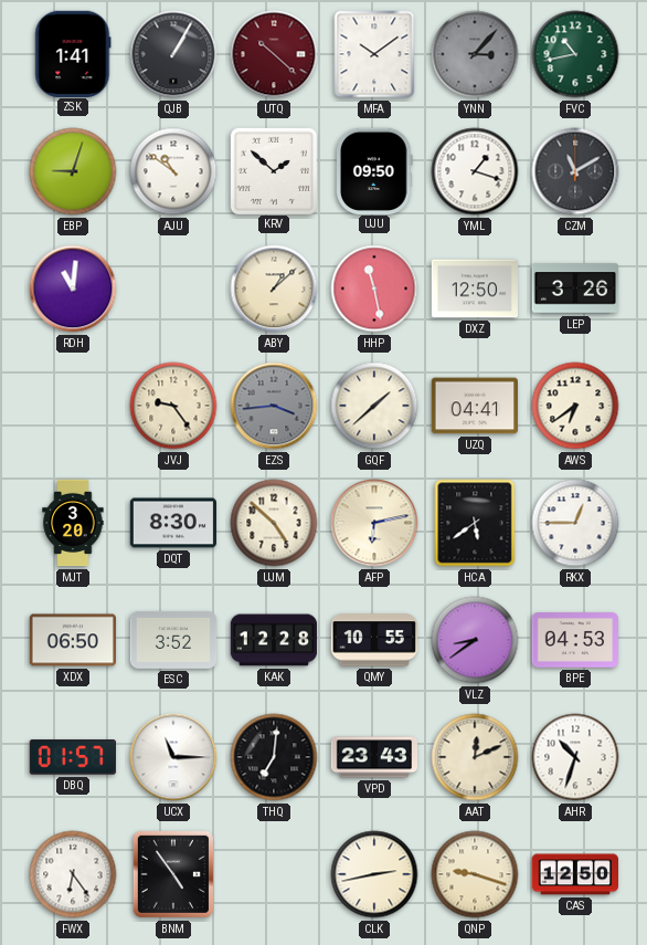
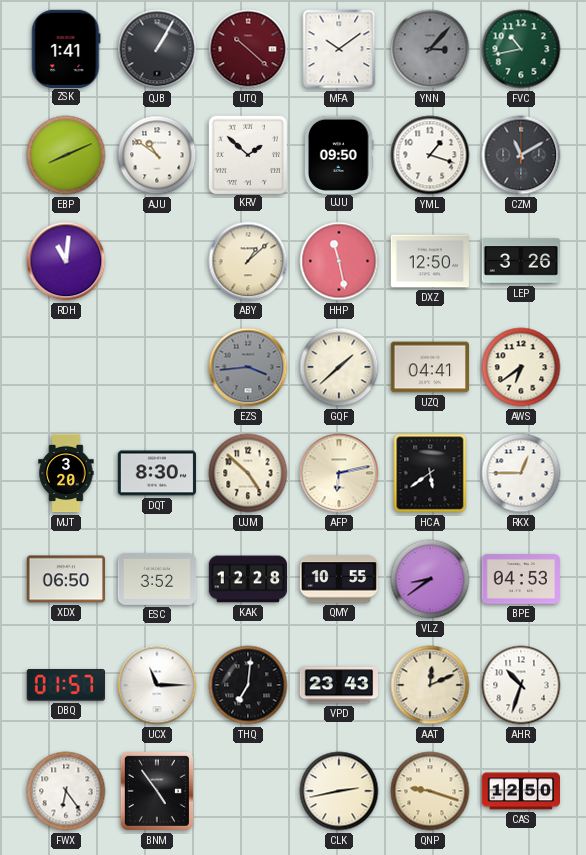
EBP: 9:03 -> 8:11
JVJ: 9:24 -> none
